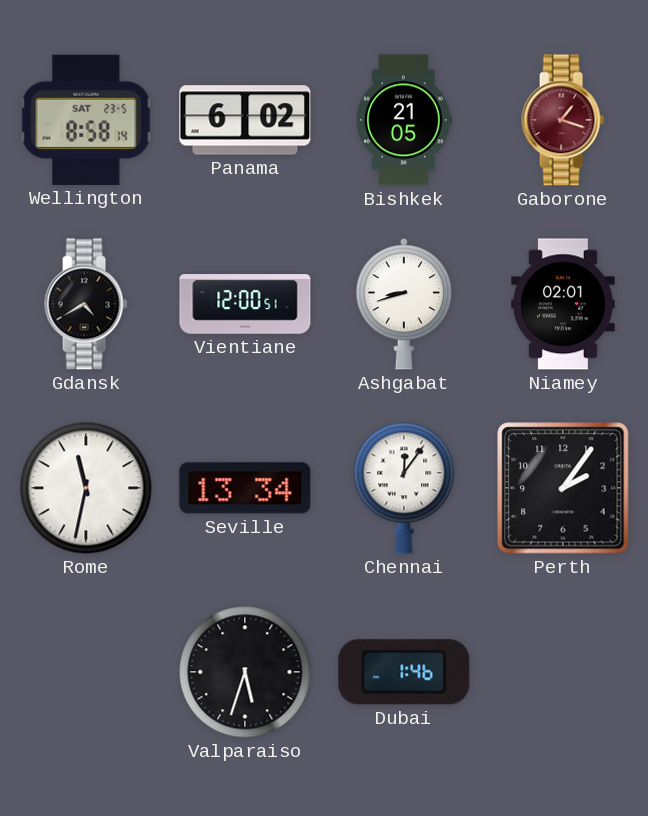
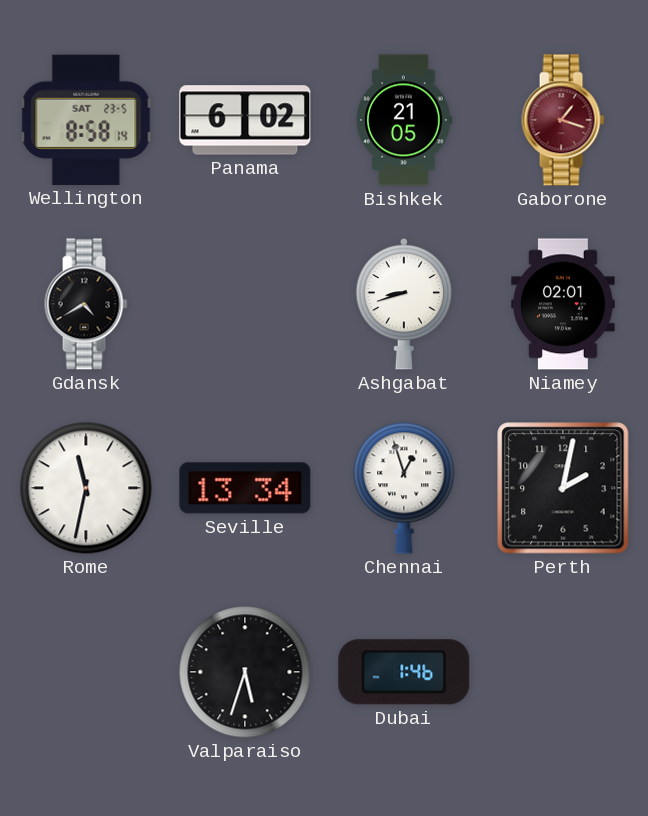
Vientiane: 12:00 -> none
Chennai: 12:06 -> 12:57
Perth: 2:06 -> 2:02
